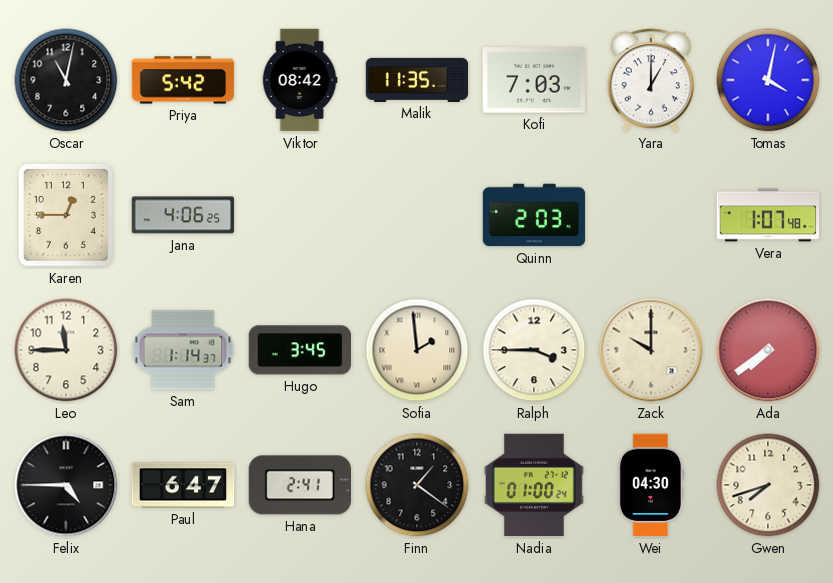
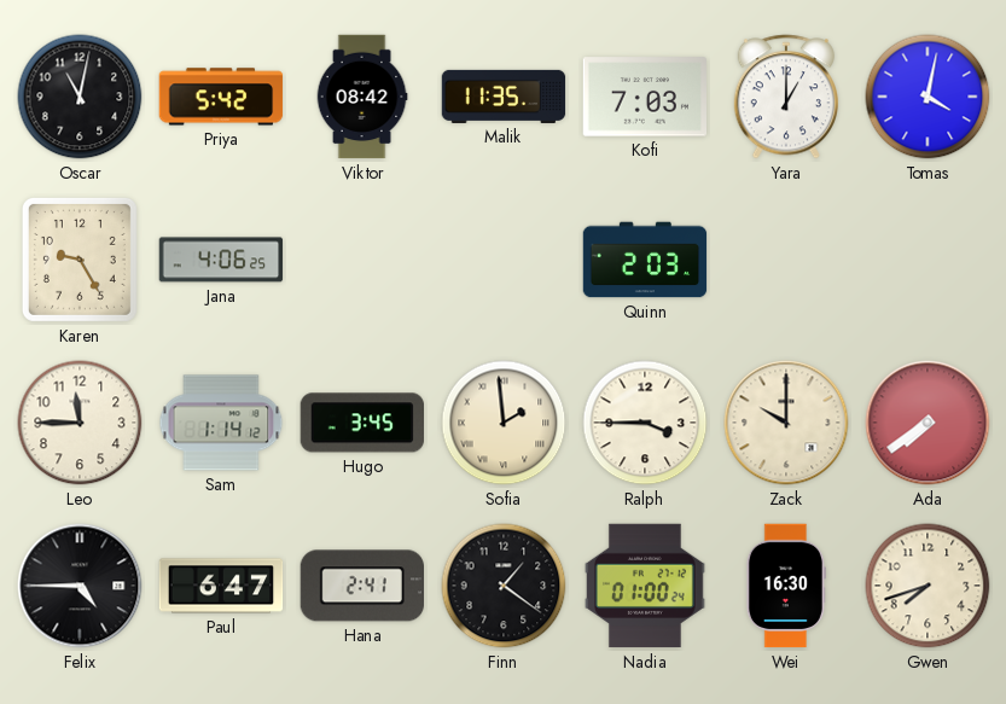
Karen: 12:45 -> 9:25
Vera: 1:07 -> none
Sam: 1:14:37 -> 1:14:12
Wei: 04:30 -> 16:30
